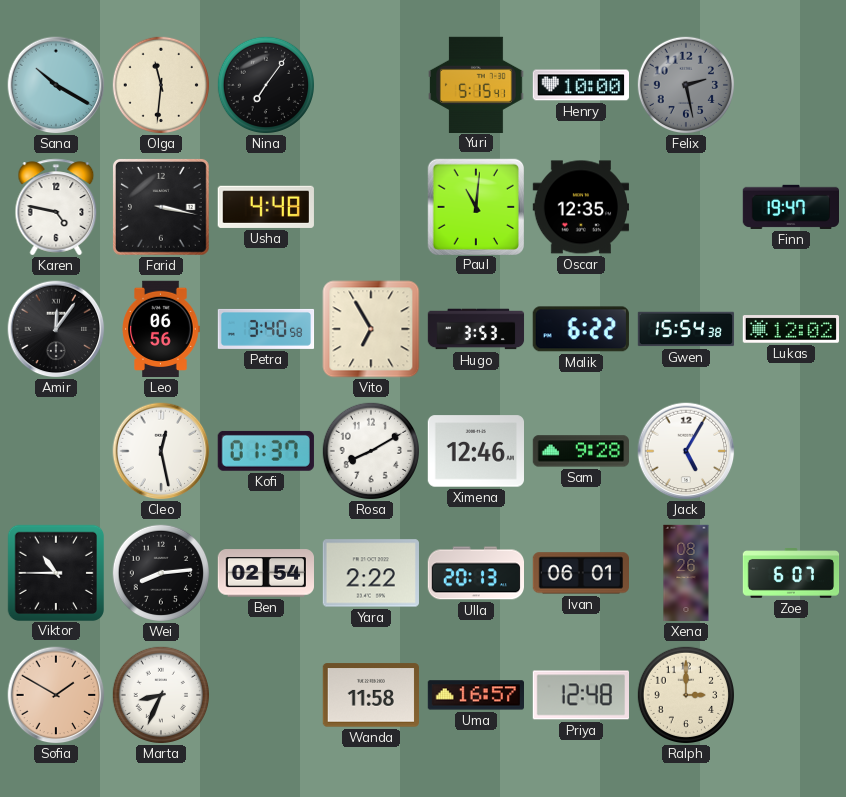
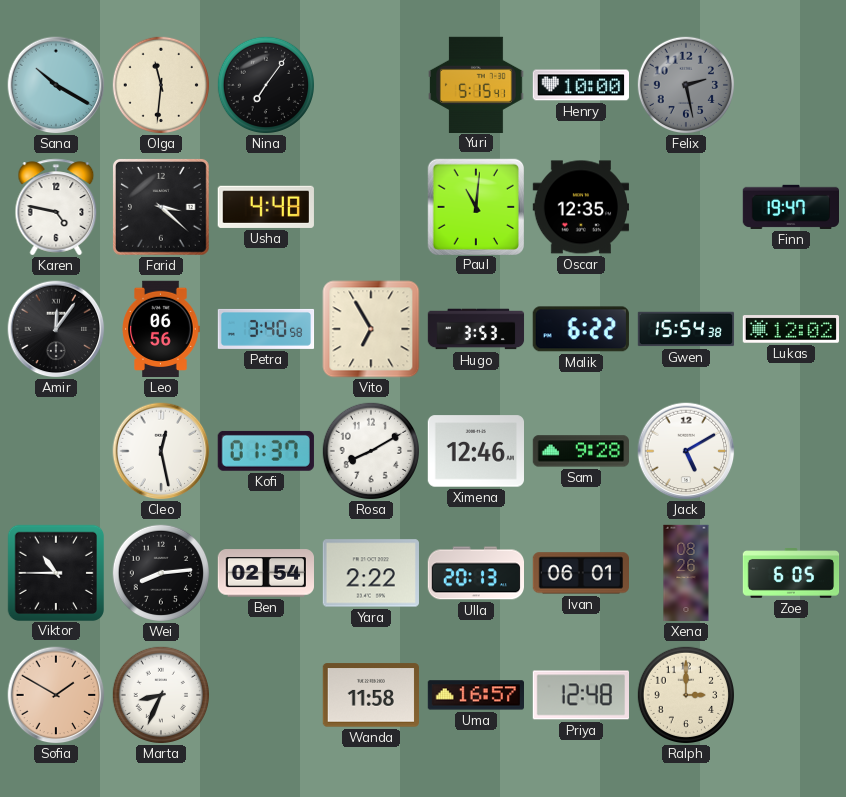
Farid: 3:17 -> 3:22
Jack: 5:05 -> 5:10
Zoe: 6:07 -> 6:05
